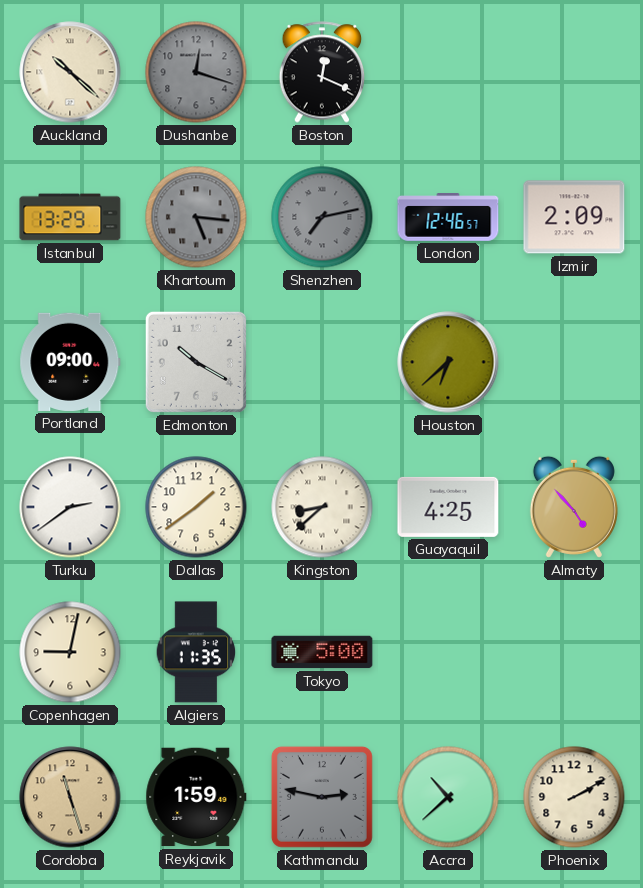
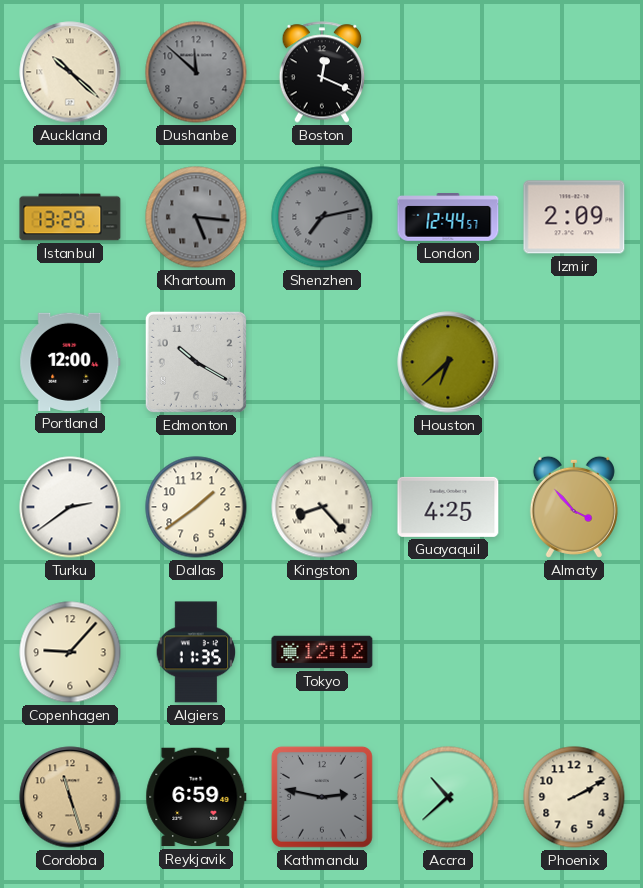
Dushanbe: 12:18 -> 11:52
London: 12:46 -> 12:44
Portland: 09:00 -> 12:00
Kingston: 8:38 -> 8:23
Almaty: 4:53 -> 3:53
Copenhagen: 9:02 -> 9:07
Tokyo: 5:00 -> 12:12
Reykjavik: 1:59 -> 6:59
